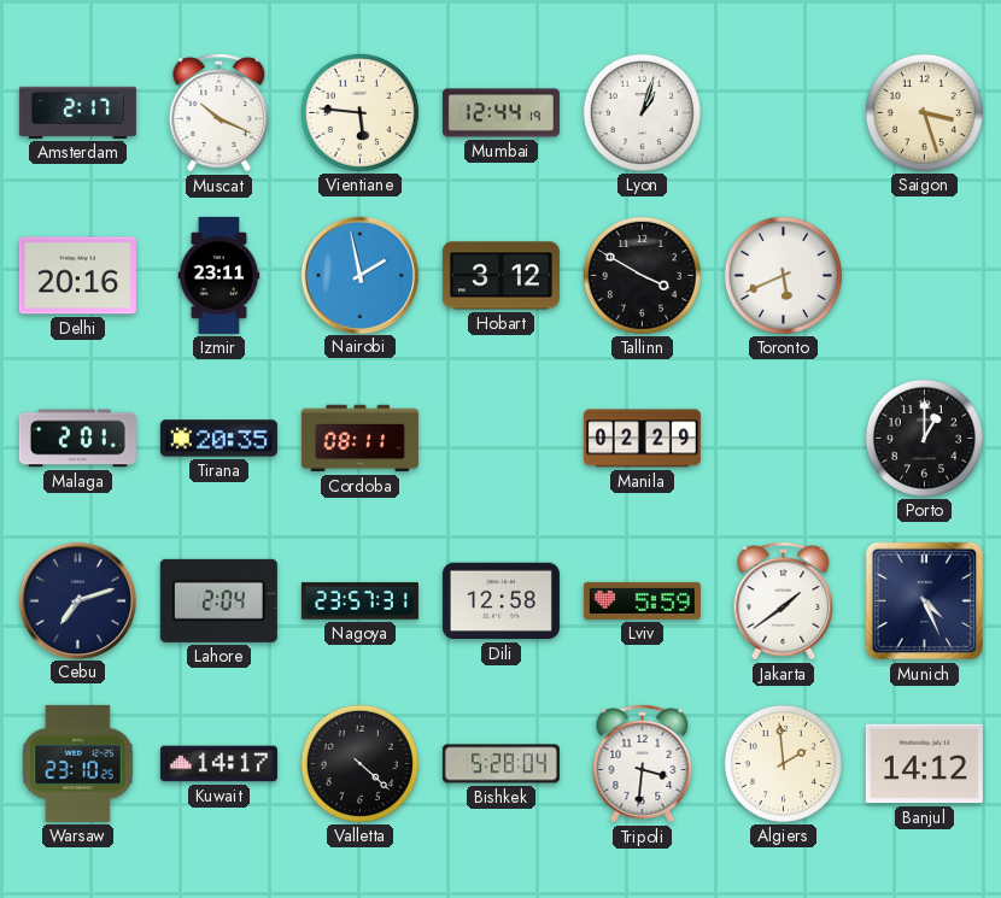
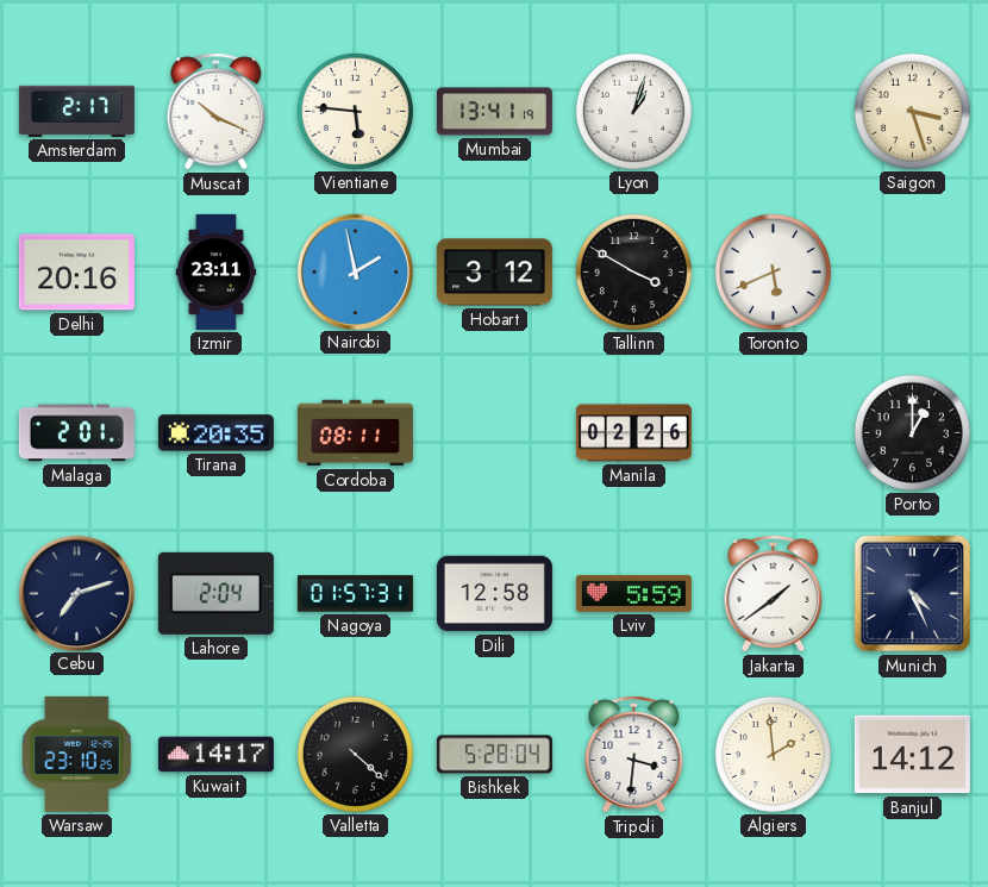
Mumbai: 12:44 -> 13:41
Manila: 02:29 -> 02:26
Nagoya: 23:57 -> 01:57
